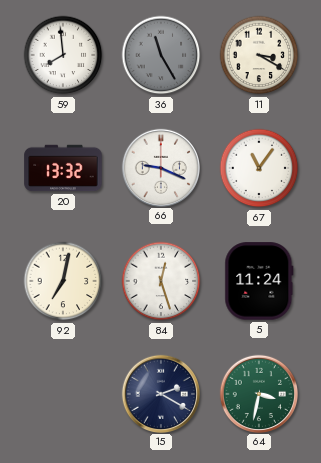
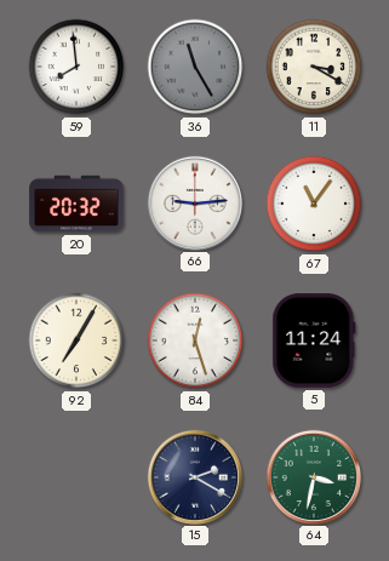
20: 13:32 -> 20:32
66: 9:19 -> 9:14
92: 7:02 -> 7:05
